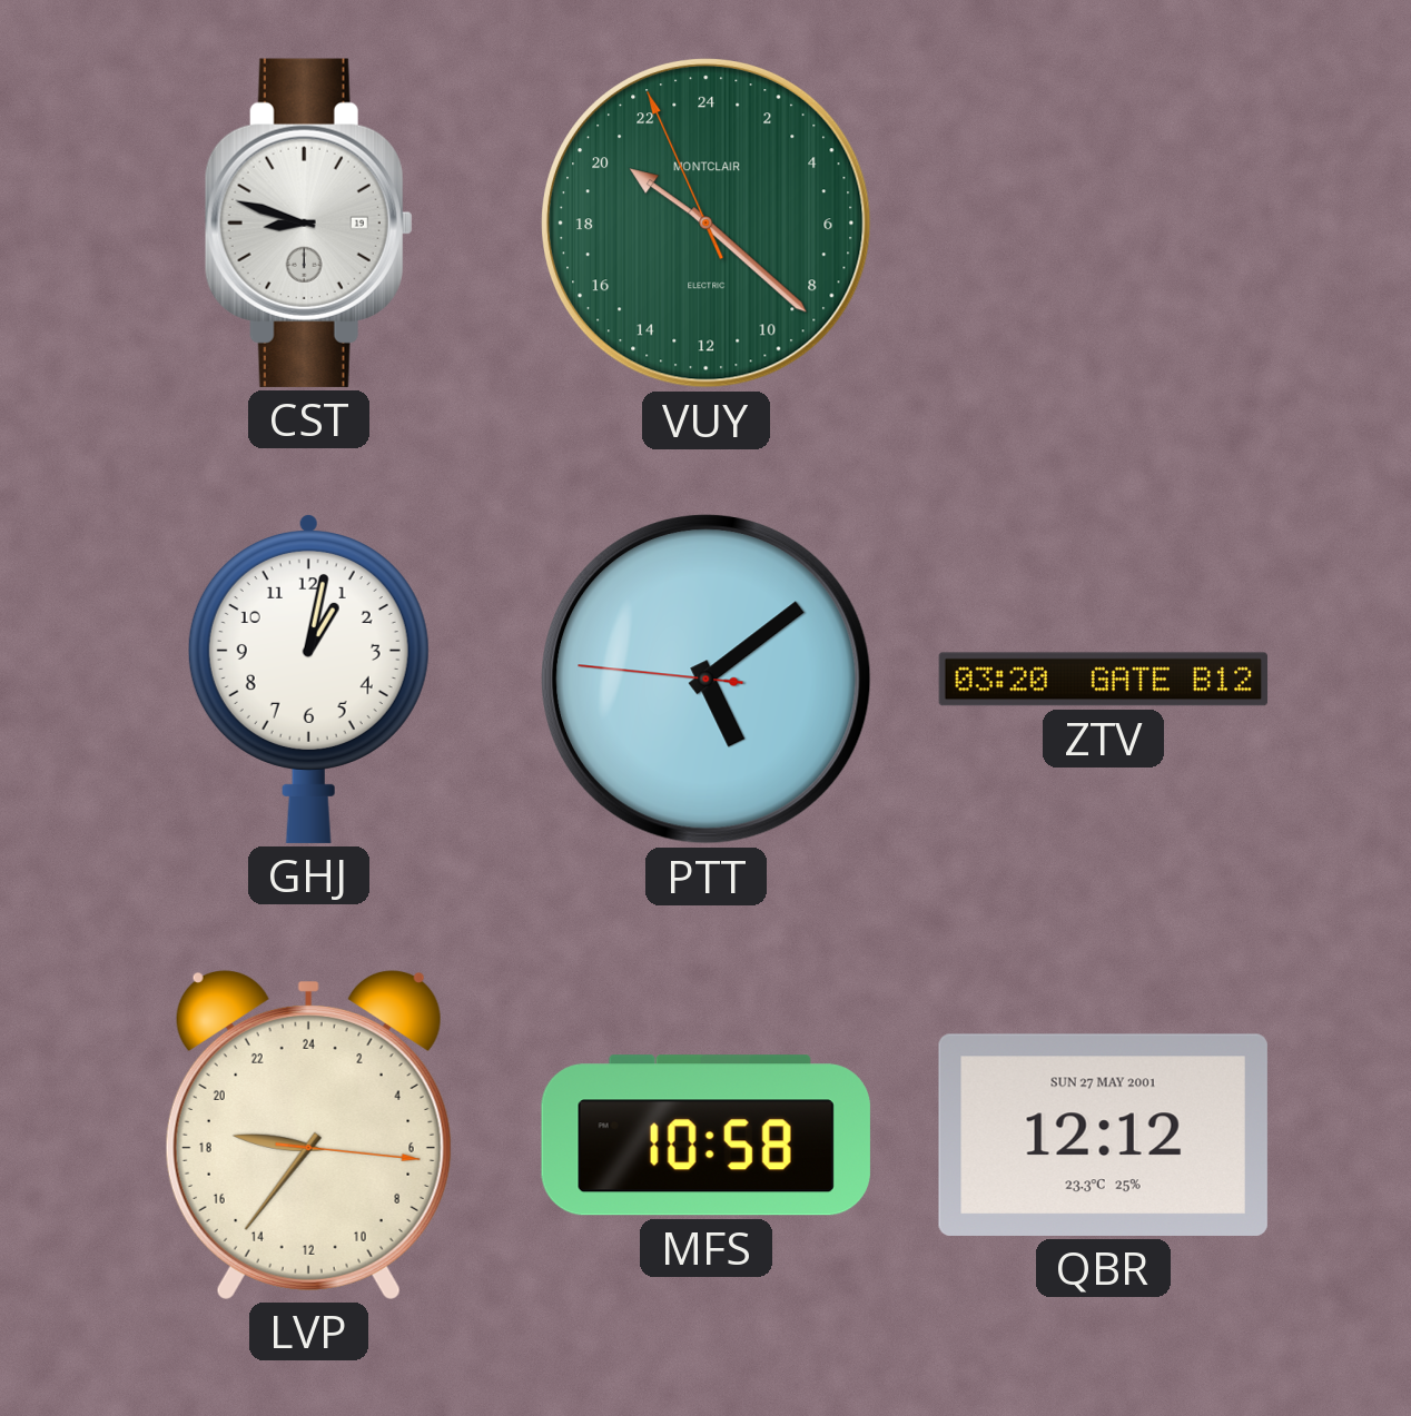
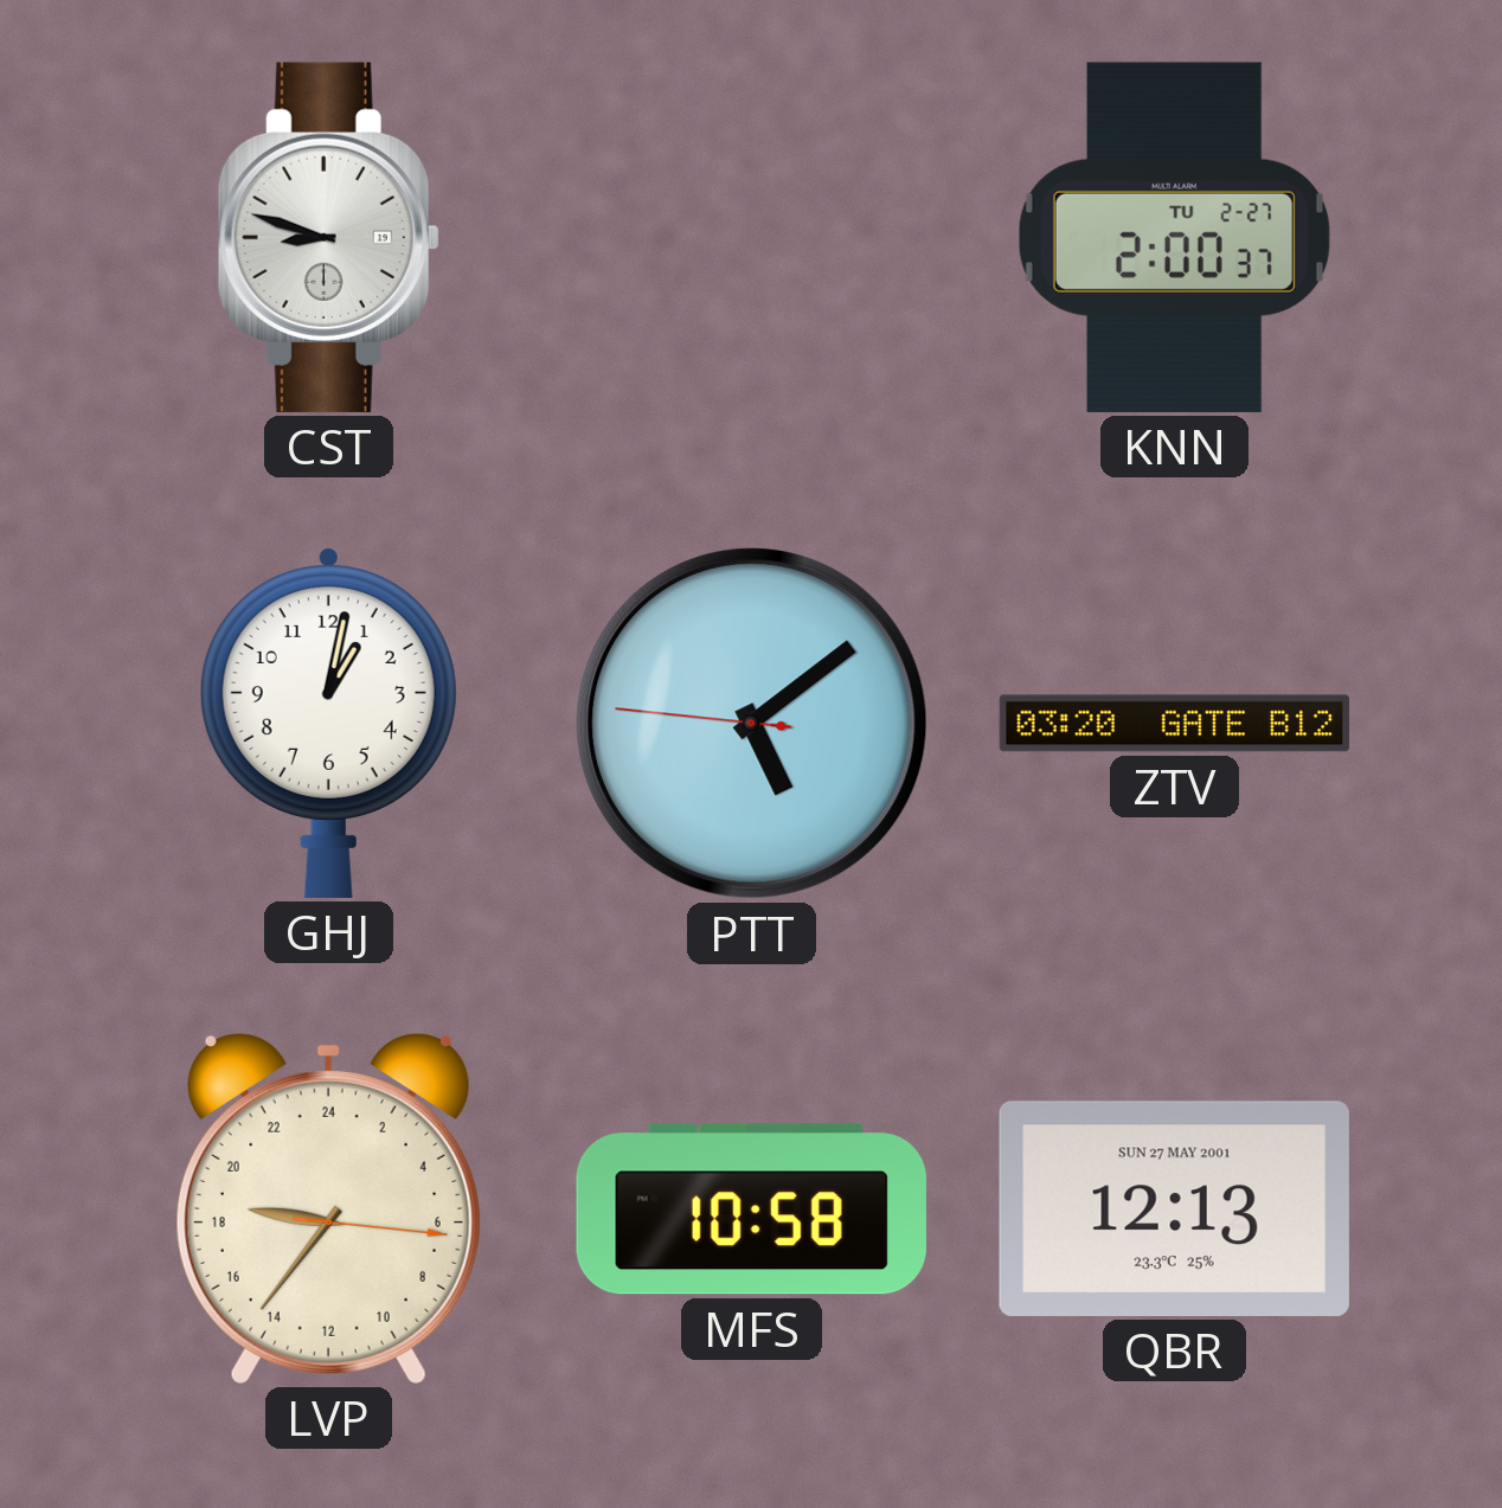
VUY: 20:21 -> none
KNN: none -> 2:00
QBR: 12:12 -> 12:13
